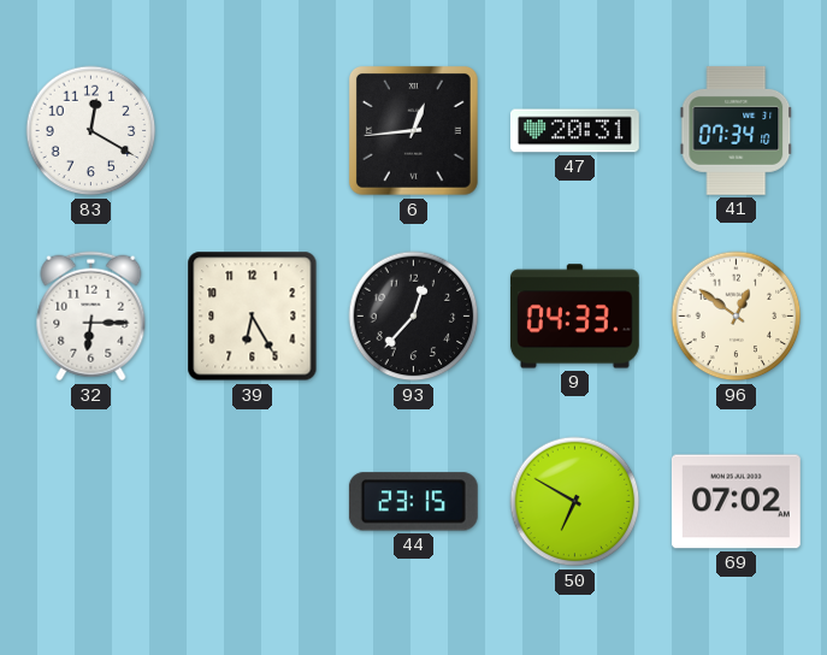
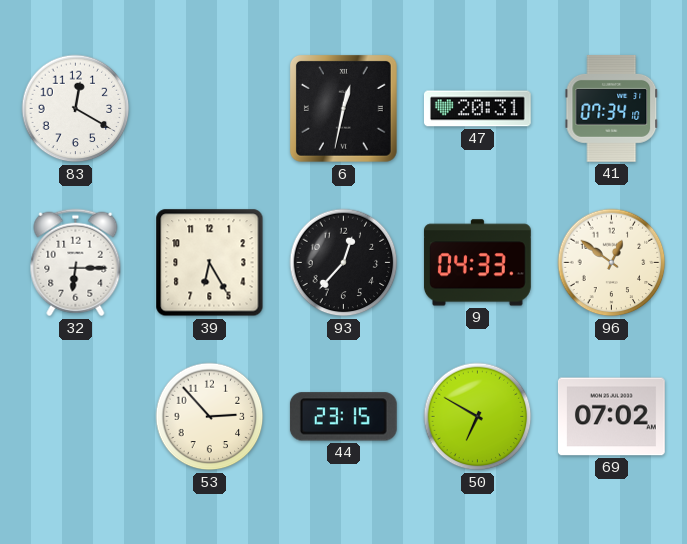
6: 12:44 -> 12:32
53: none -> 2:53
